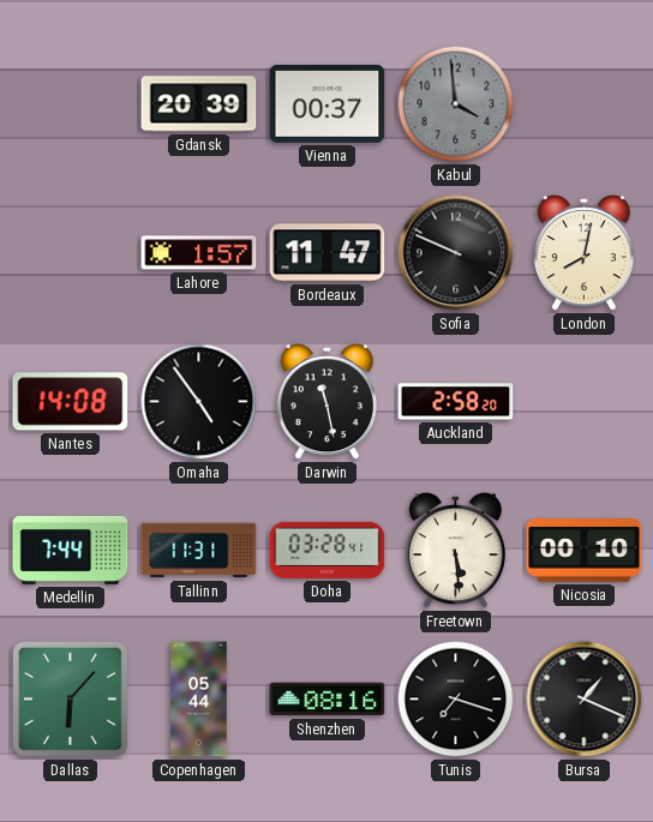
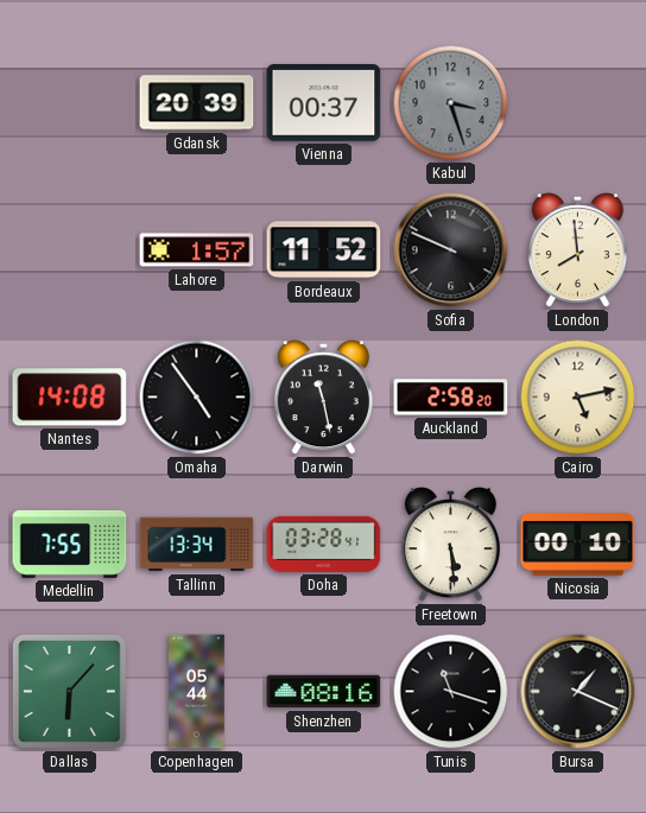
Kabul: 3:59 -> 3:27
Bordeaux: 11:47 -> 11:52
London: 8:02 -> 7:59
Cairo: none -> 5:13
Medellin: 7:44 -> 7:55
Tallinn: 11:31 -> 13:34
Tunis: 7:18 -> 11:18
